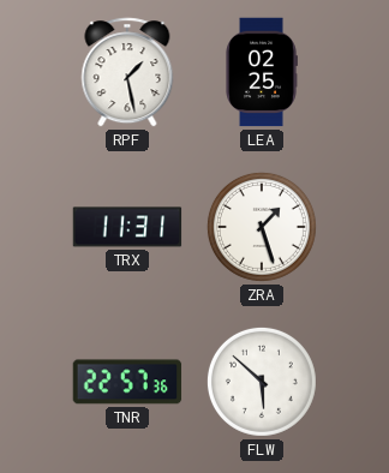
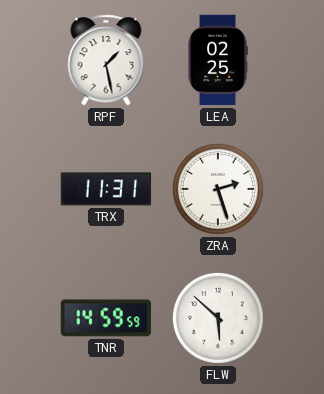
ZRA: 1:27 -> 2:27
TNR: 22:57 -> 14:59
